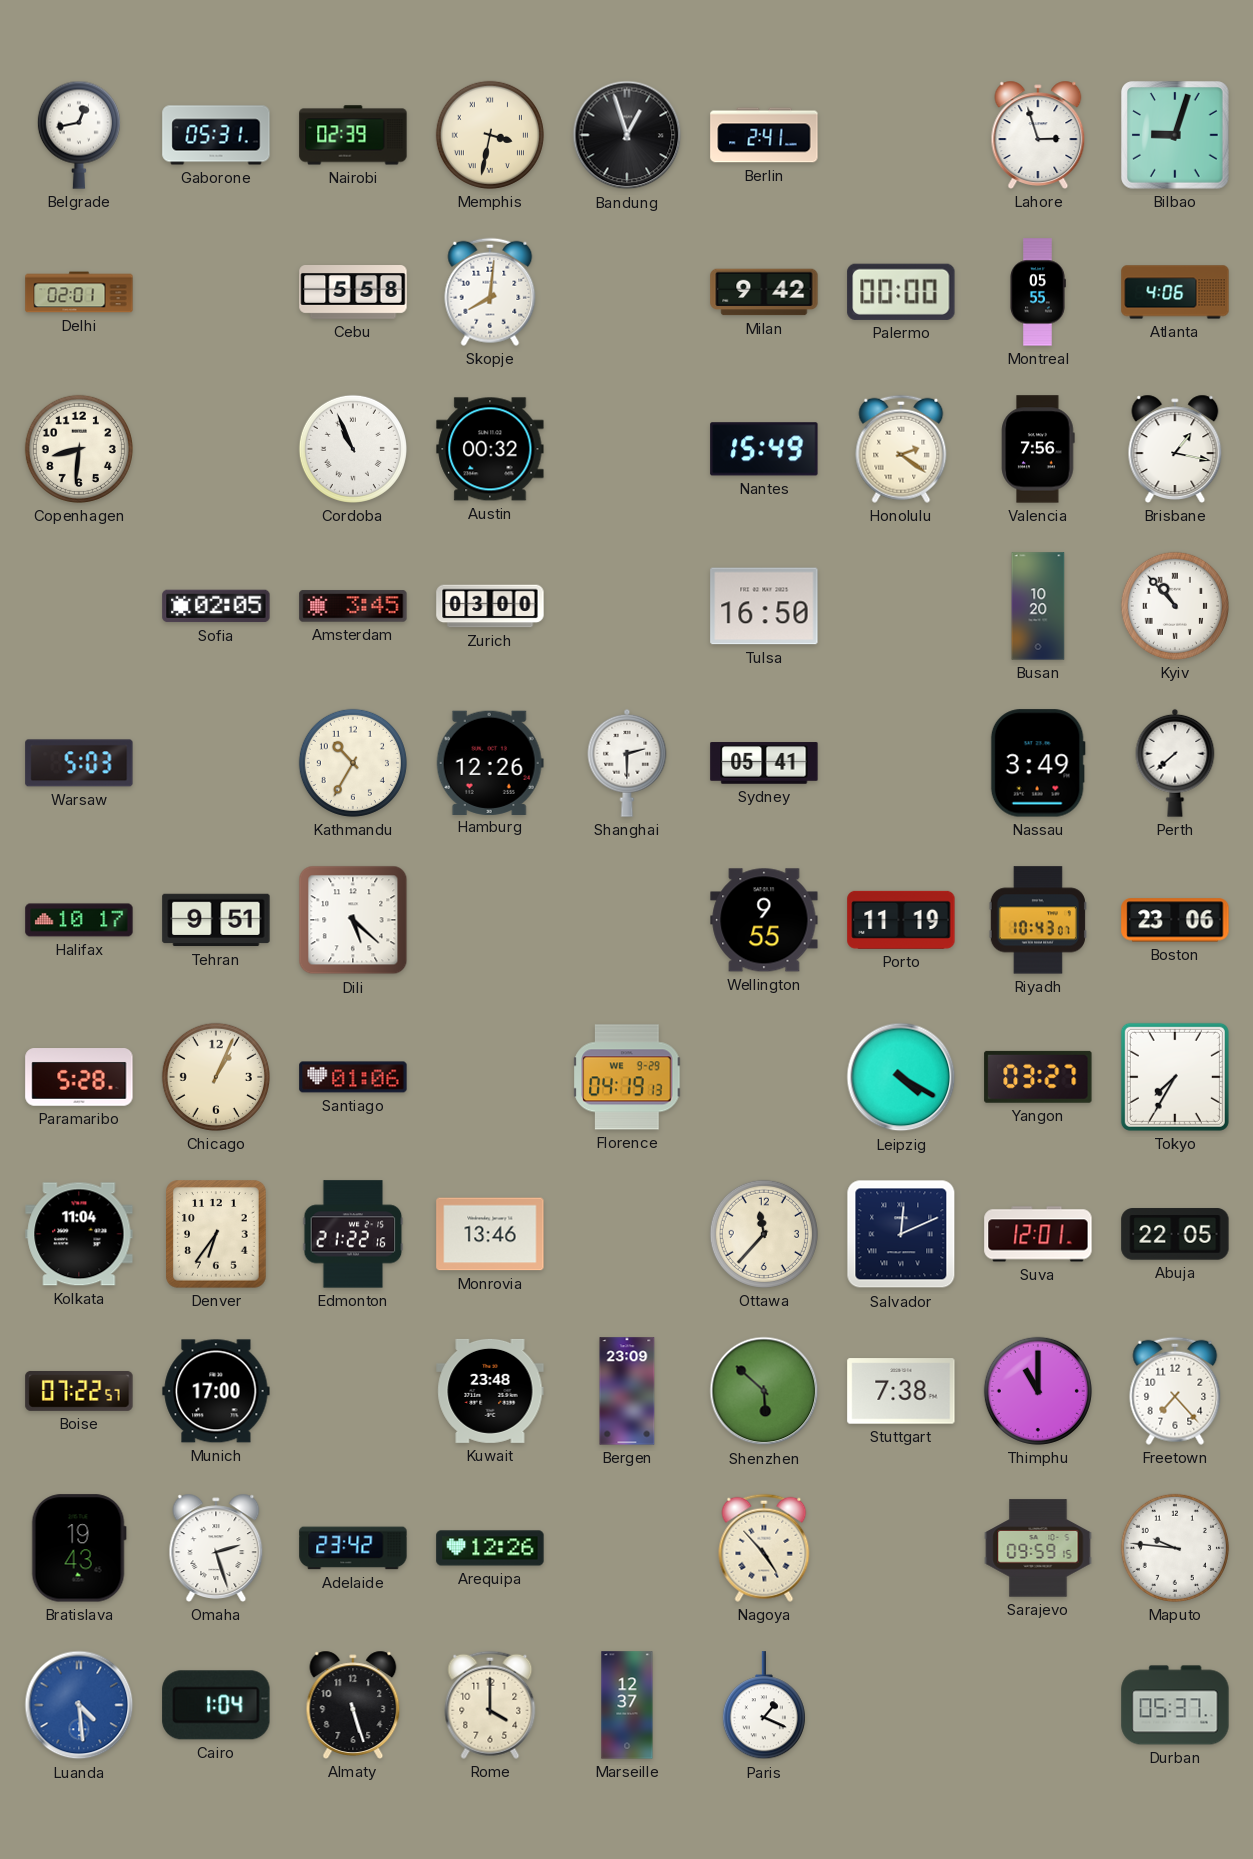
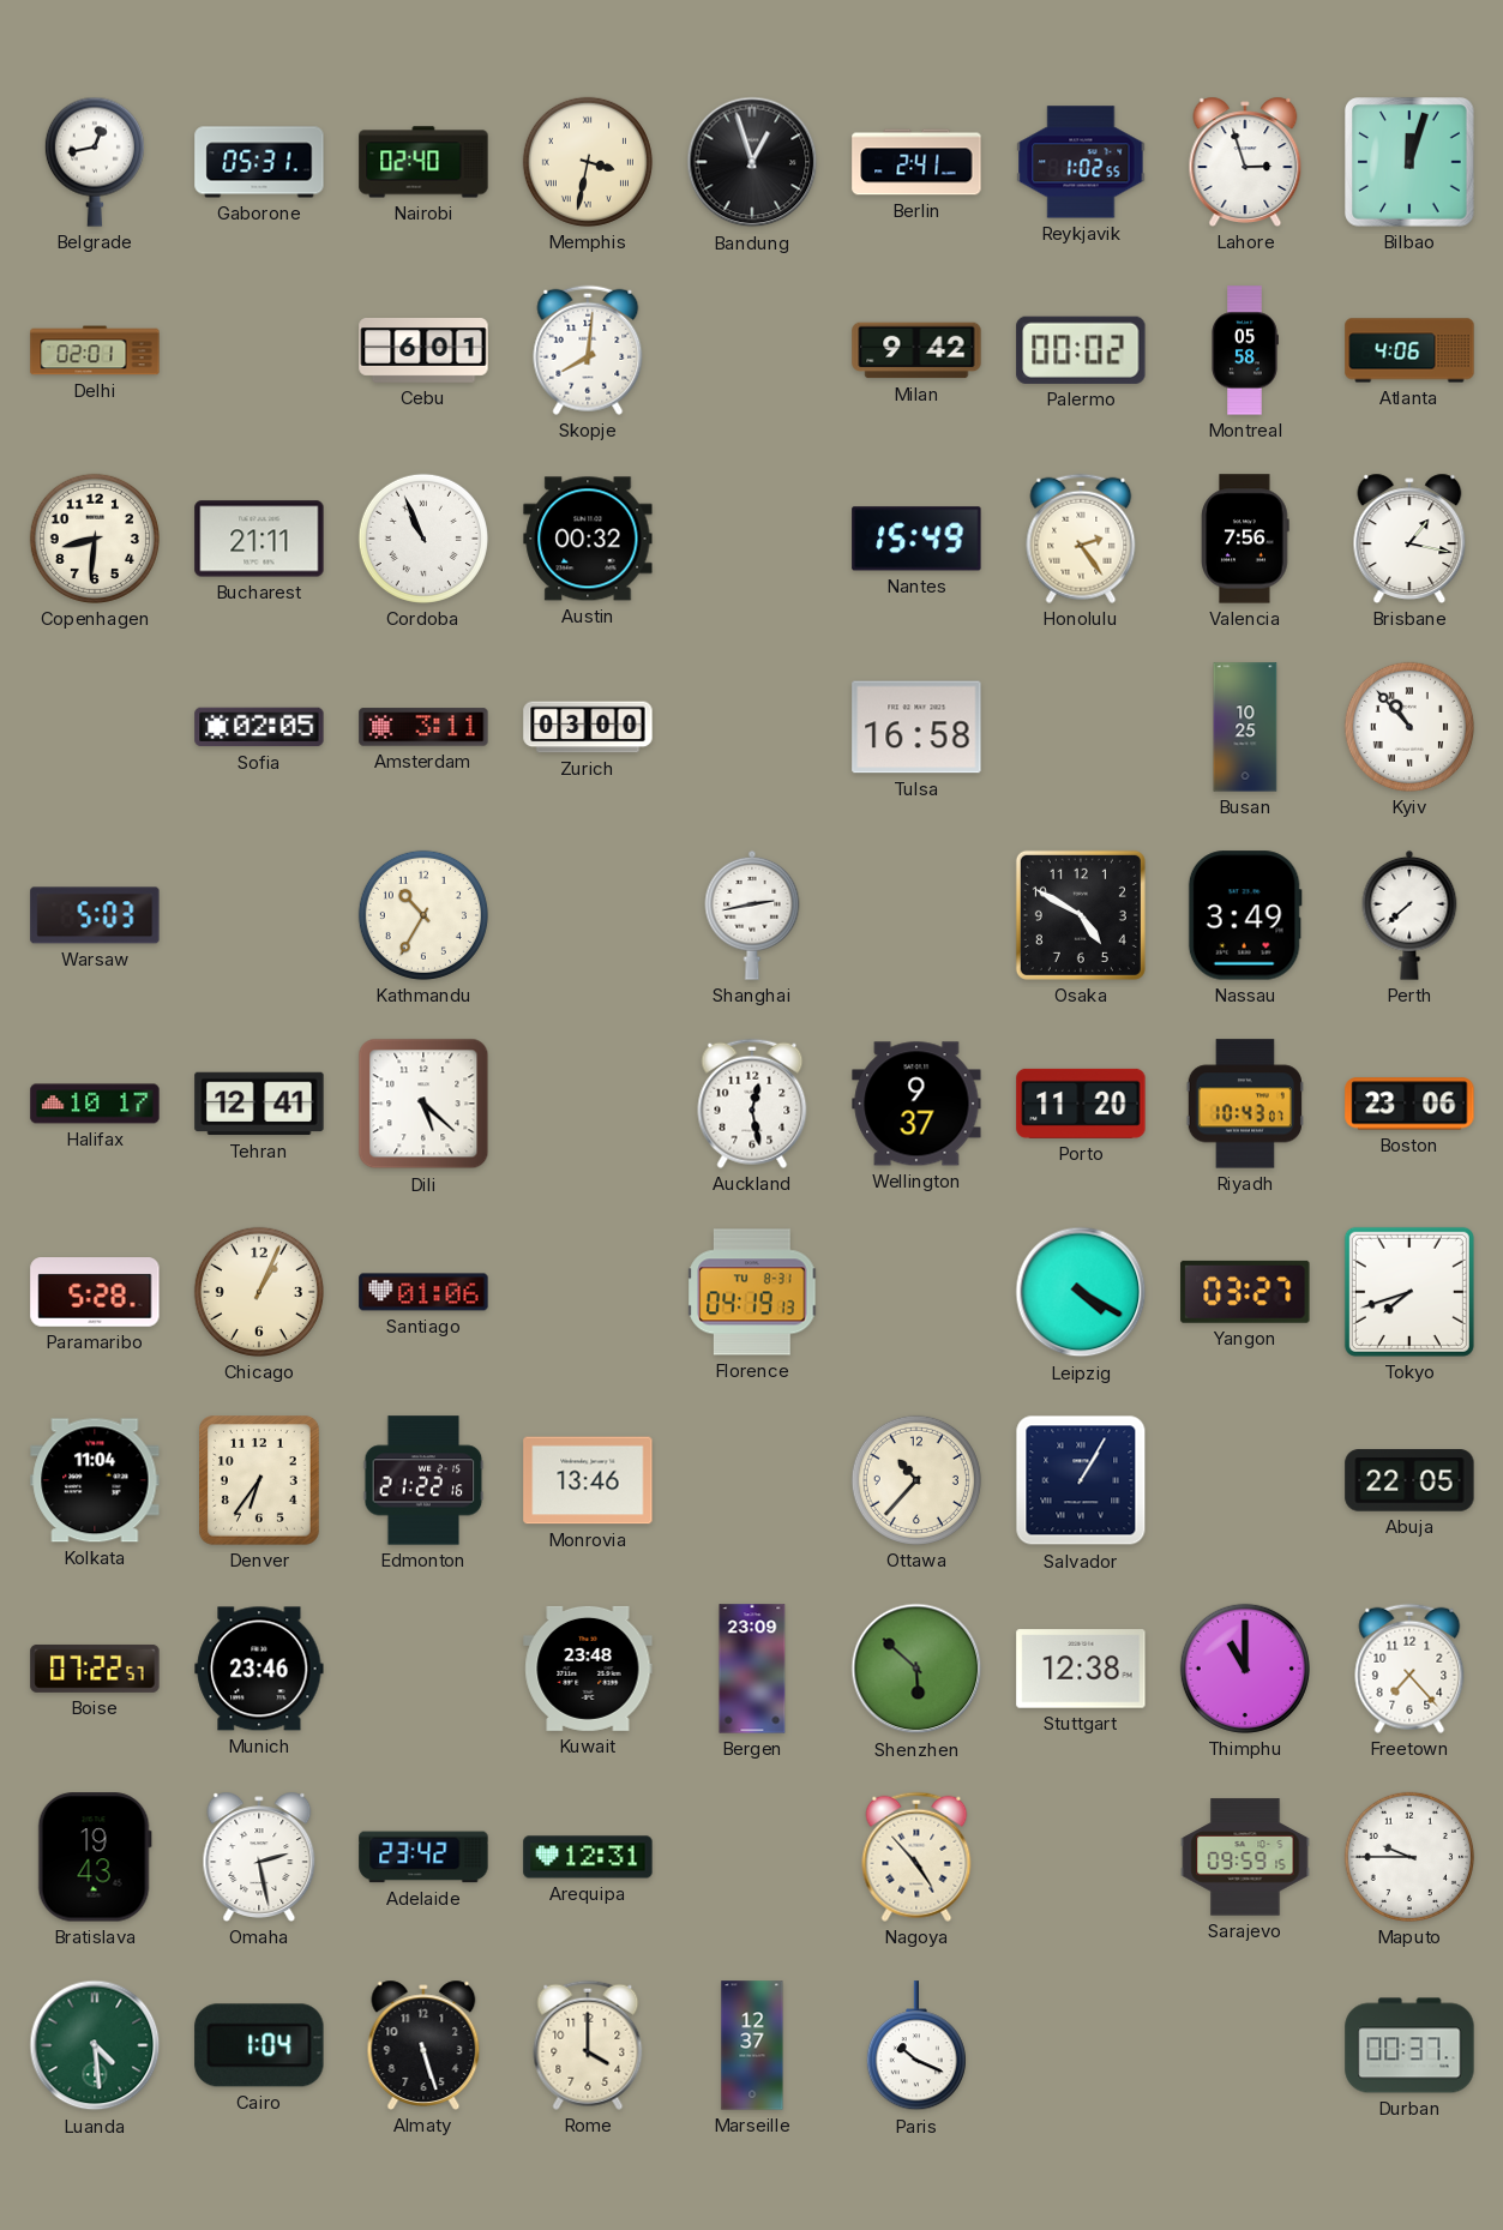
Nairobi: 02:39 -> 02:40
Reykjavik: none -> 1:02
Bilbao: 9:03 -> 12:03
Cebu: 5:58 -> 6:01
Palermo: 00:00 -> 00:02
Montreal: 05:55 -> 05:58
Bucharest: none -> 21:11
Honolulu: 2:21 -> 2:24
Amsterdam: 3:45 -> 3:11
Tulsa: 16:50 -> 16:58
Busan: 10:20 -> 10:25
Hamburg: 12:26 -> none
Shanghai: 2:30 -> 2:43
Sydney: 05:41 -> none
Osaka: none -> 4:50
Tehran: 9:51 -> 12:41
Auckland: none -> 12:28
Wellington: 9:55 -> 9:37
Porto: 11:19 -> 11:20
Florence date: WE 9-29 -> TU 8-31
Tokyo: 7:35 -> 7:42
Ottawa: 11:37 -> 10:37
Salvador: 12:11 -> 1:05
Suva: 12:01 -> none
Munich: 17:00 -> 23:46
Stuttgart: 7:38 -> 12:38
Omaha: 2:27 -> 2:28
Arequipa: 12:26 -> 12:31
Maputo: 9:46 -> 9:45
Luanda dial: blue -> green
Paris: 1:19 -> 10:19
Durban: 05:37 -> 00:37
